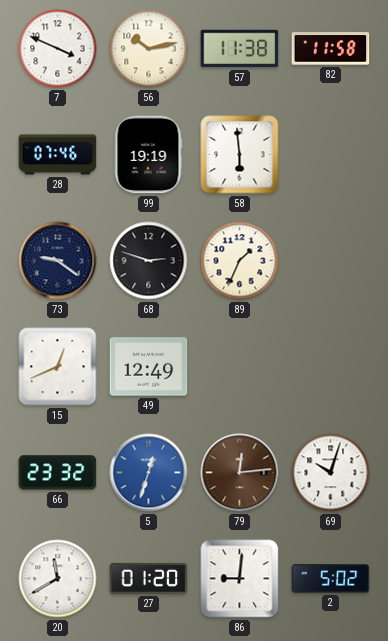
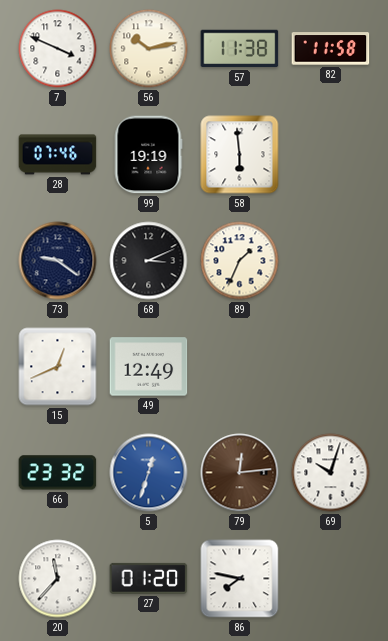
68: 2:48 -> 3:11
20: 11:40 -> 11:37
86: 9:01 -> 7:47
2: 5:02 -> none
